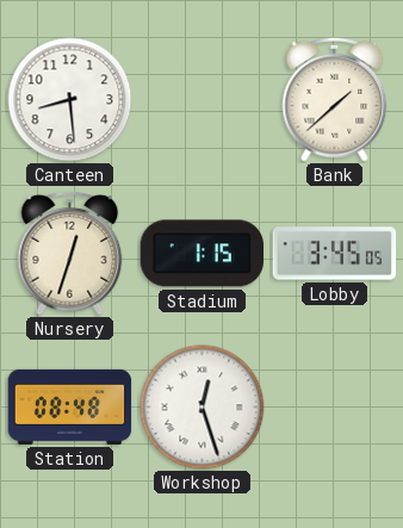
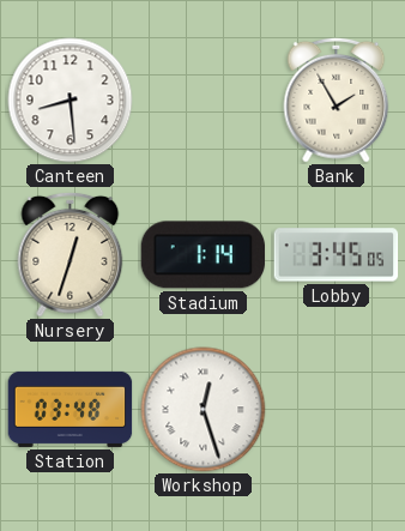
Bank: 1:38 -> 1:55
Stadium: 1:15 -> 1:14
Station: 08:48 -> 03:48
